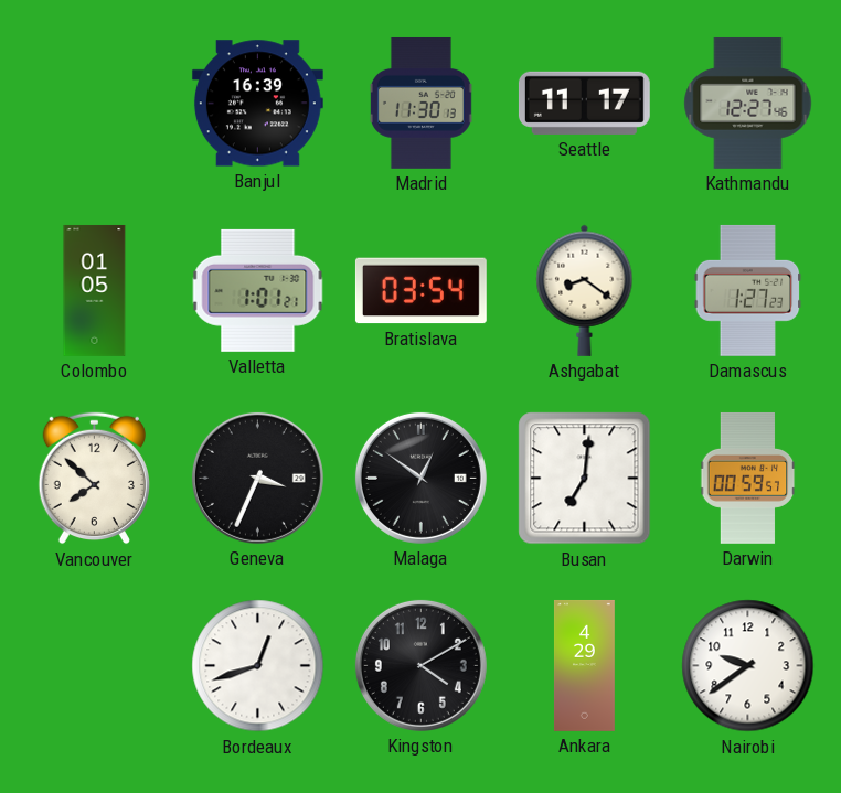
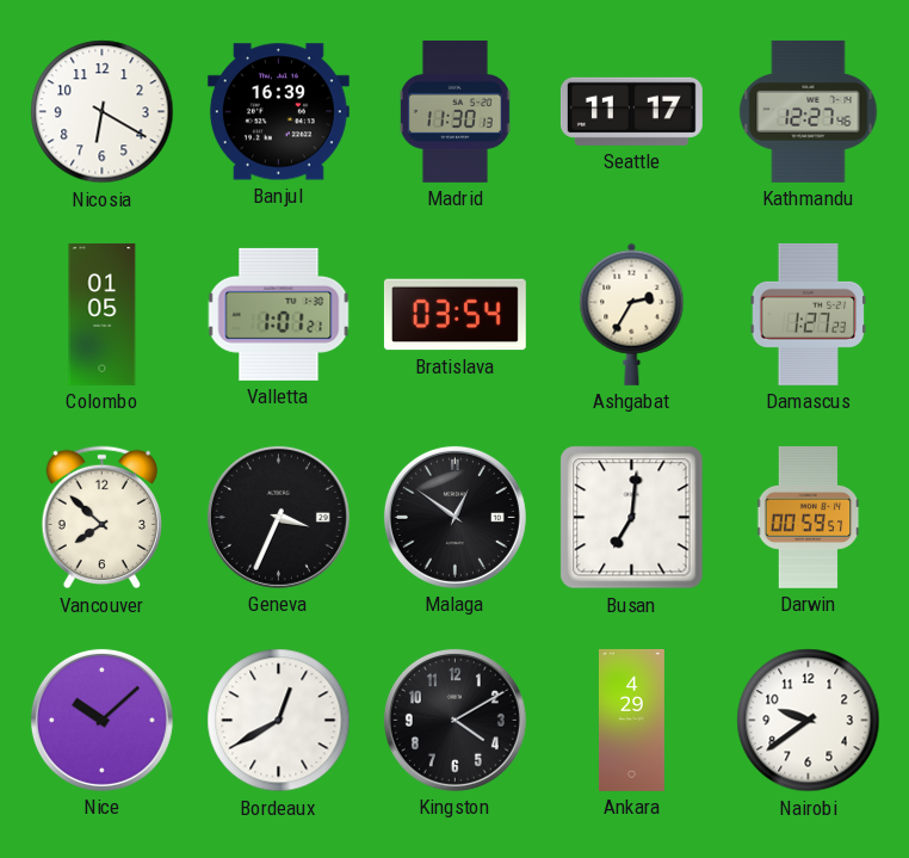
Nicosia: none -> 6:20
Ashgabat: 8:21 -> 2:35
Nice: none -> 10:08
Bordeaux: 12:42 -> 12:40
